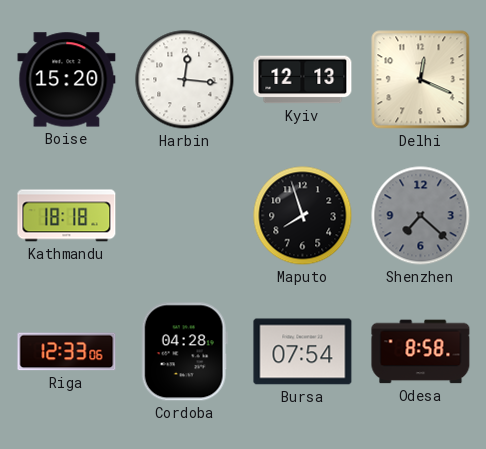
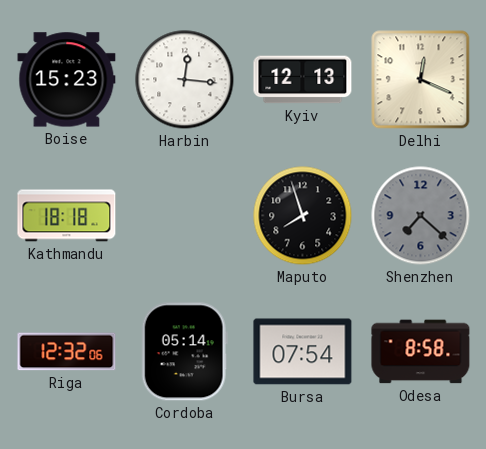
Boise: 15:20 -> 15:23
Riga: 12:33 -> 12:32
Cordoba: 04:28 -> 05:14
